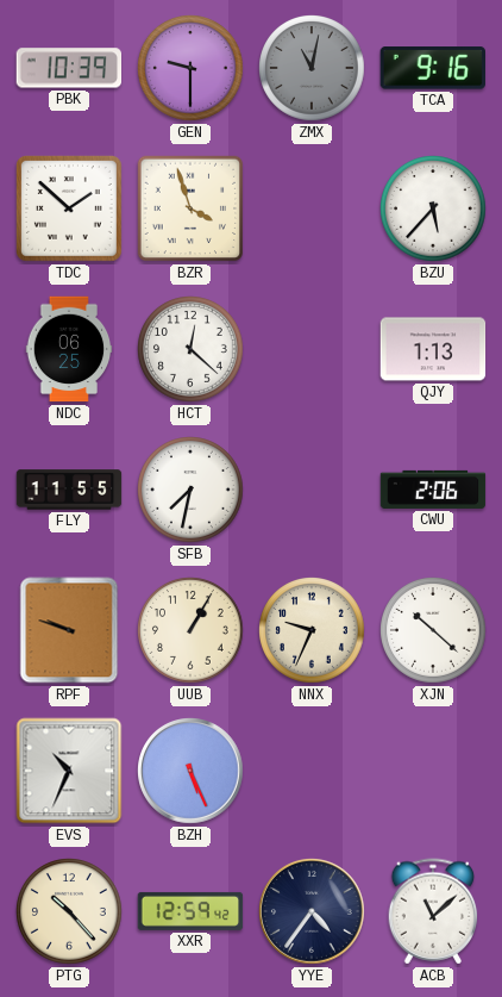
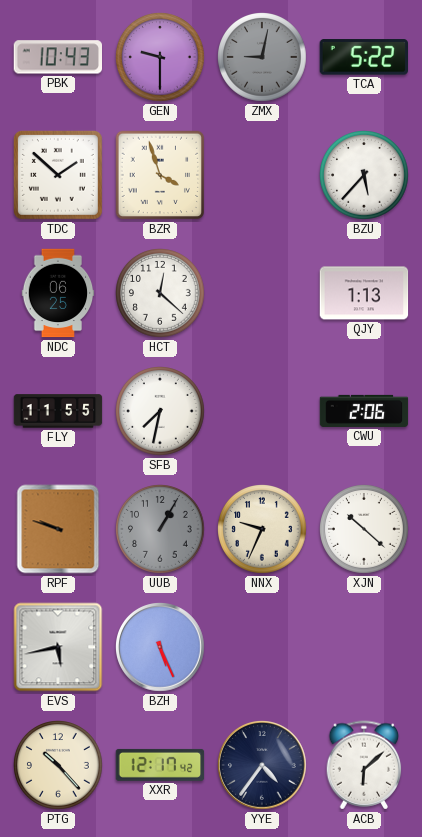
PBK: 10:39 -> 10:43
ZMX: 11:02 -> 9:02
TCA: 9:16 -> 5:22
UUB dial: cream -> grey
EVS: 10:34 -> 5:43
XXR: 12:59 -> 12:17
ACB: 11:08 -> 6:08
